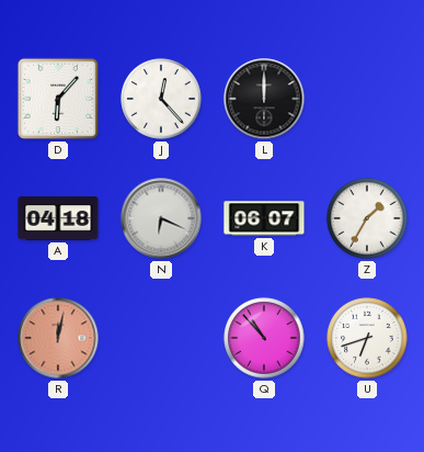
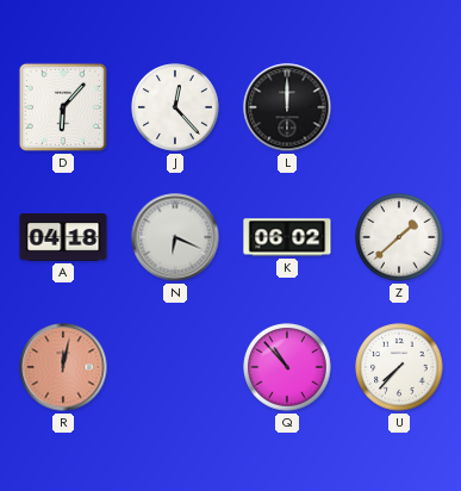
K: 06:07 -> 06:02
Z: 1:35 -> 1:38
U: 6:42 -> 7:37
